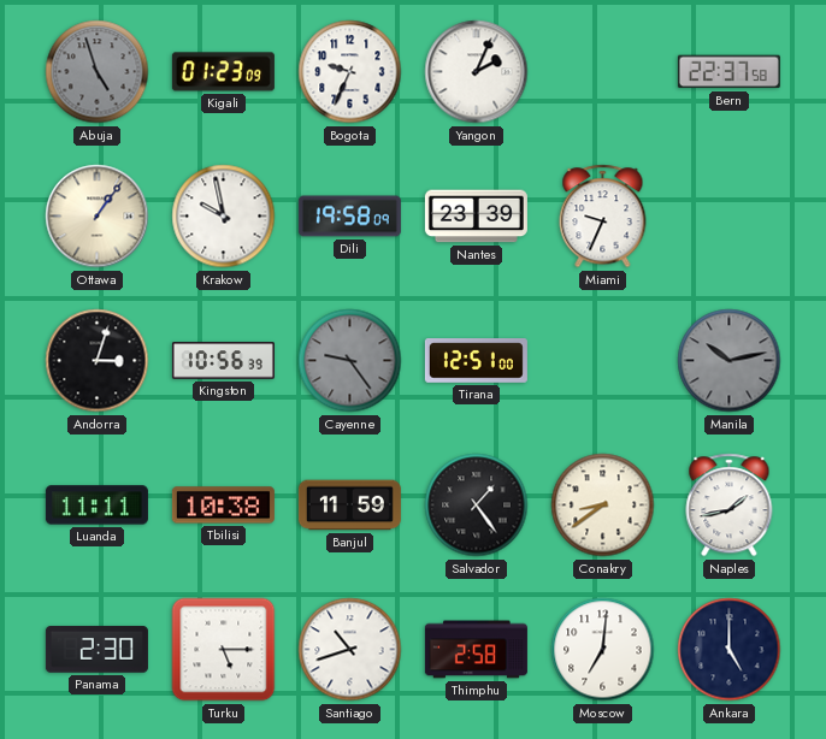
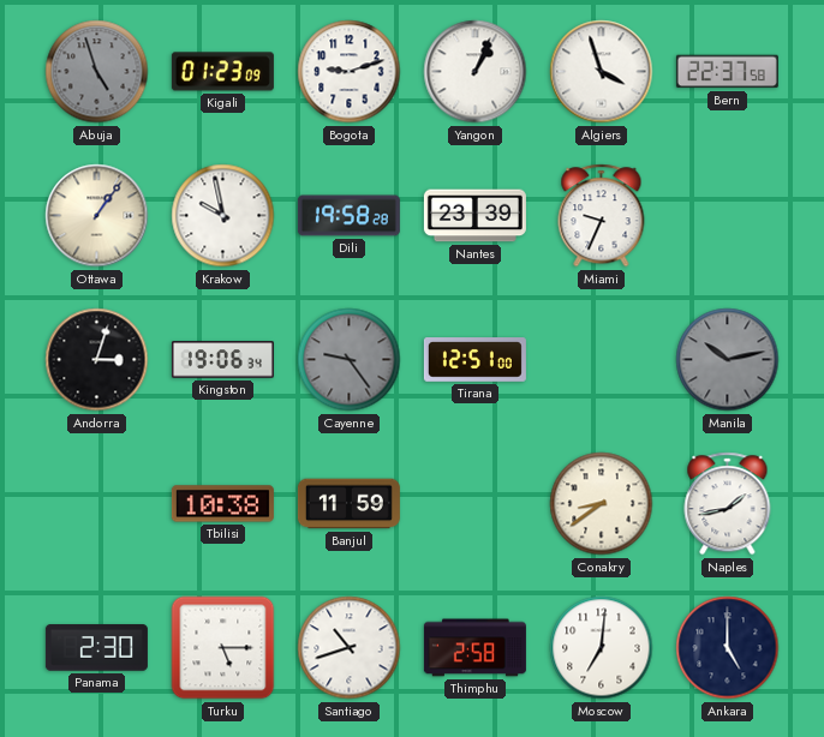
Bogota: 9:34 -> 9:12
Yangon: 2:04 -> 1:04
Algiers: none -> 3:57
Dili: 19:58:09 -> 19:58:28
Kingston: 10:56 -> 19:06
Luanda: 11:11 -> none
Salvador: 1:24 -> none
